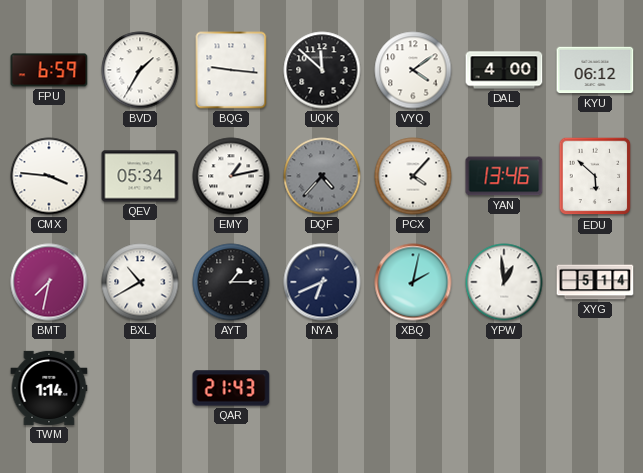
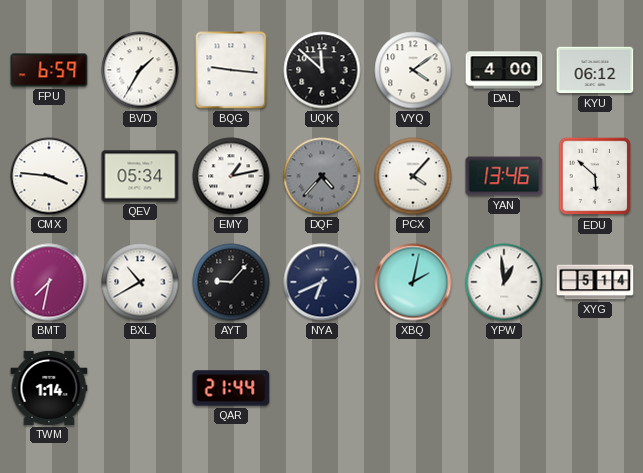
AYT: 1:15 -> 9:07
QAR: 21:43 -> 21:44
